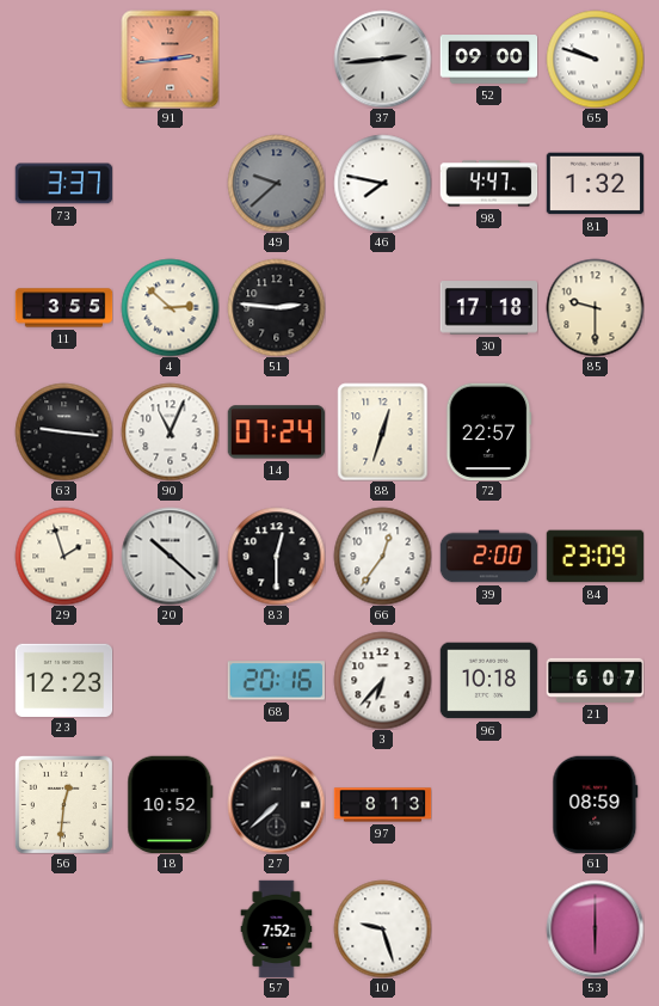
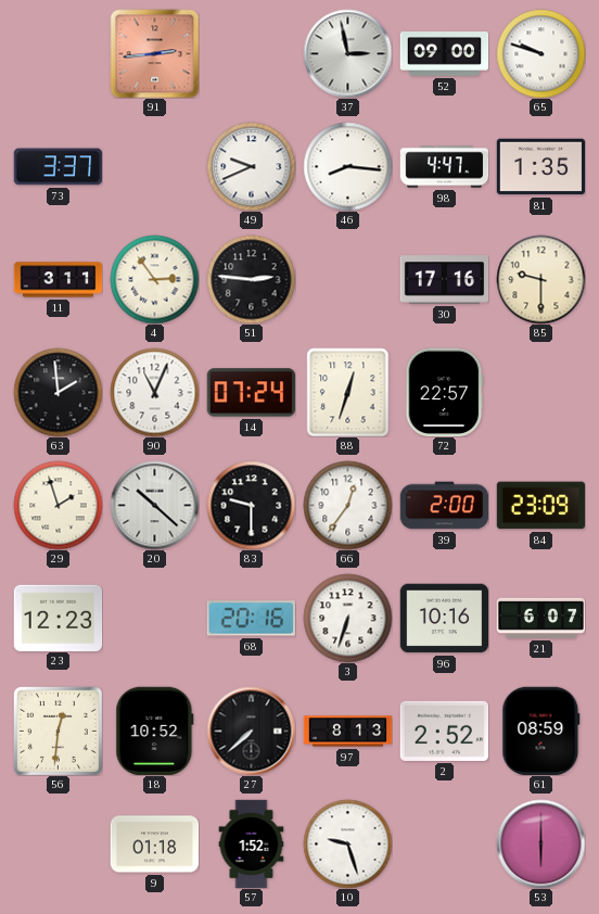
37: 2:44 -> 2:58
49: 9:38 -> 9:41
49 dial: grey -> white
46: 7:47 -> 8:16
81: 1:32 -> 1:35
11: 3:55 -> 3:11
4: 2:52 -> 2:54
30: 17:18 -> 17:16
63: 9:16 -> 1:59
83: 12:30 -> 9:30
3: 6:37 -> 6:33
96: 10:18 -> 10:16
2: none -> 2:52
9: none -> 01:18
57: 7:52 -> 1:52
